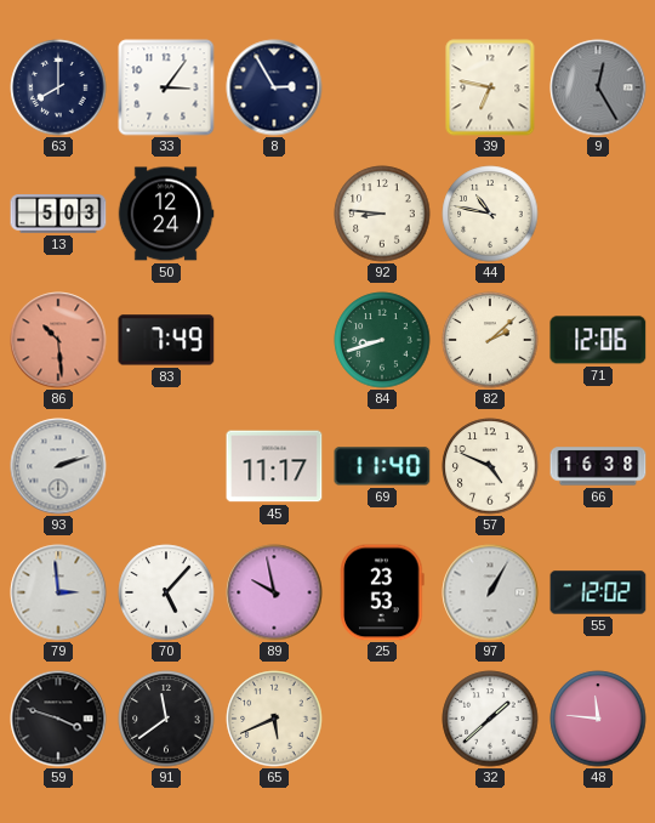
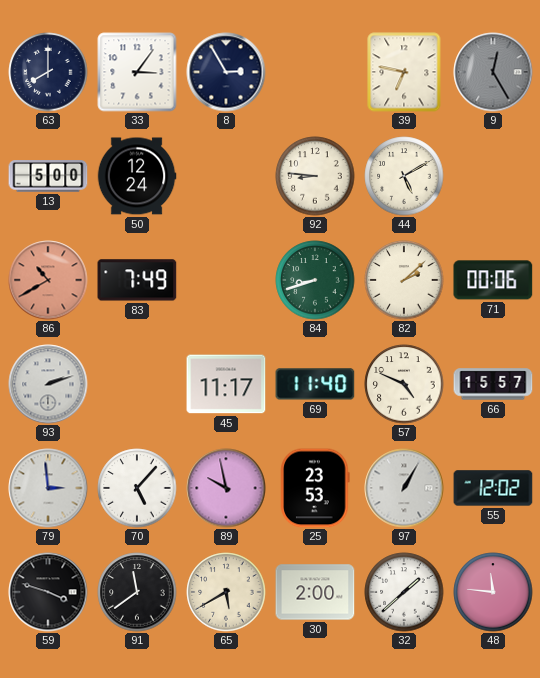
13: 5:03 -> 5:00
44: 10:47 -> 5:10
86: 10:29 -> 10:40
71: 12:06 -> 00:06
66: 16:38 -> 15:57
65: 5:41 -> 5:40
30: none -> 2:00
